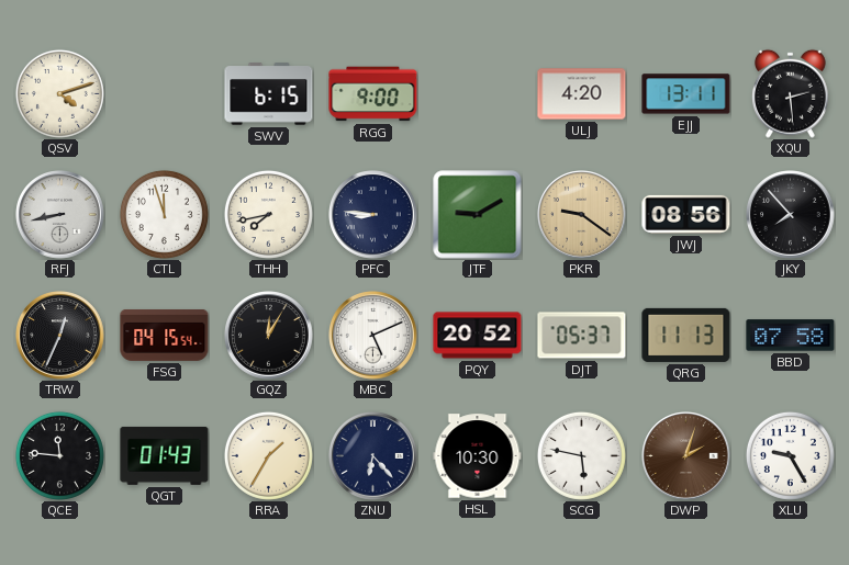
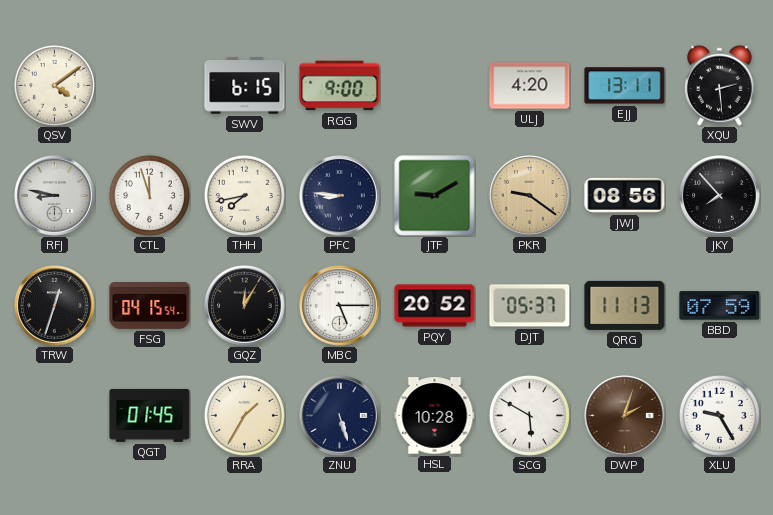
QSV: 4:12 -> 4:09
RFJ: 8:43 -> 8:47
TRW: 12:34 -> 12:33
MBC: 5:11 -> 5:15
BBD: 07:58 -> 07:59
QCE: 11:46 -> none
QGT: 01:43 -> 01:45
ZNU: 6:23 -> 5:27
HSL: 10:30 -> 10:28
SCG: 5:47 -> 5:50
